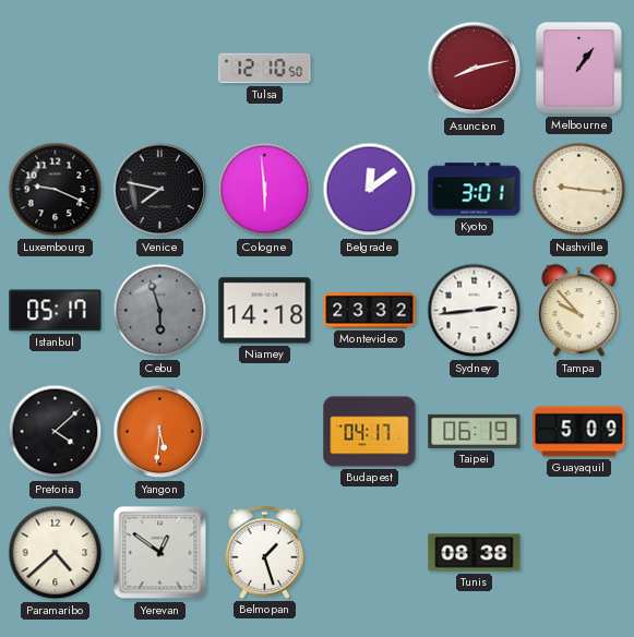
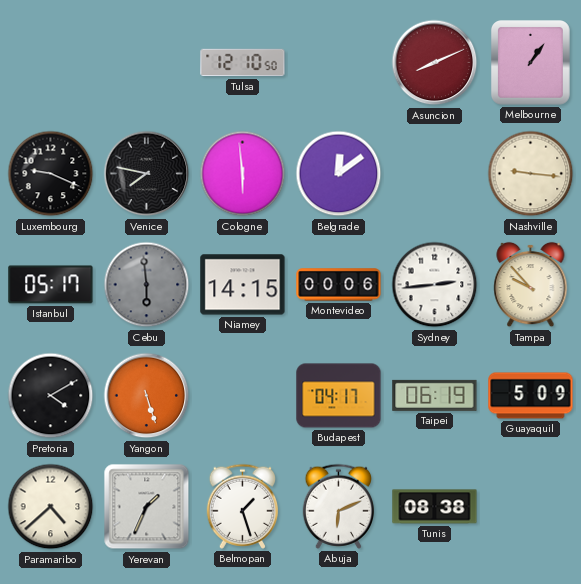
Asuncion: 8:13 -> 8:11
Kyoto: 3:01 -> none
Cebu: 5:57 -> 5:59
Niamey: 14:18 -> 14:15
Montevideo: 23:32 -> 00:06
Pretoria: 4:08 -> 4:10
Yangon: 5:31 -> 5:27
Yerevan: 12:51 -> 1:34
Abuja: none -> 6:11
